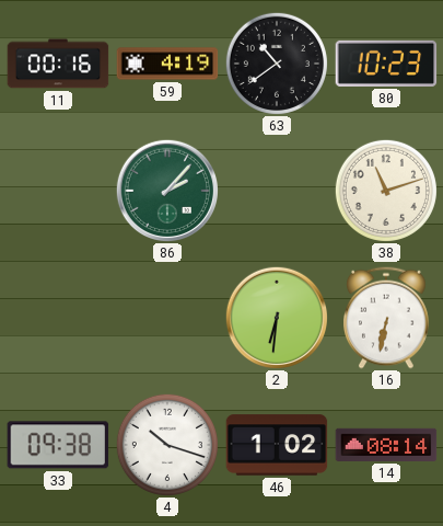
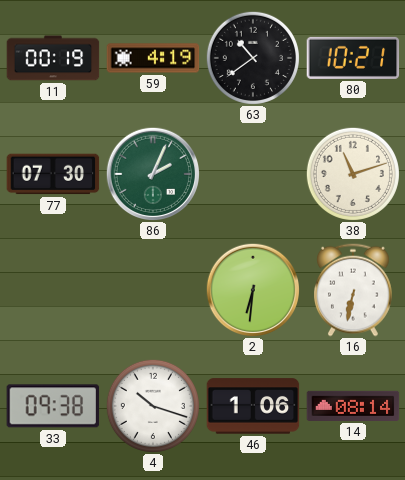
11: 00:16 -> 00:19
80: 10:23 -> 10:21
77: none -> 07:30
86: 2:07 -> 2:04
46: 1:02 -> 1:06
